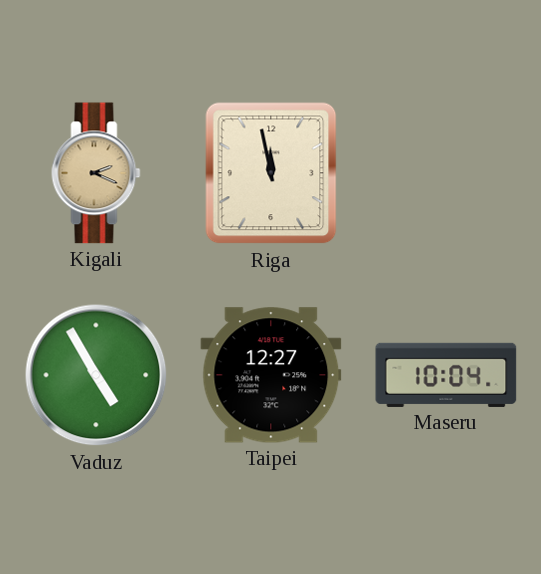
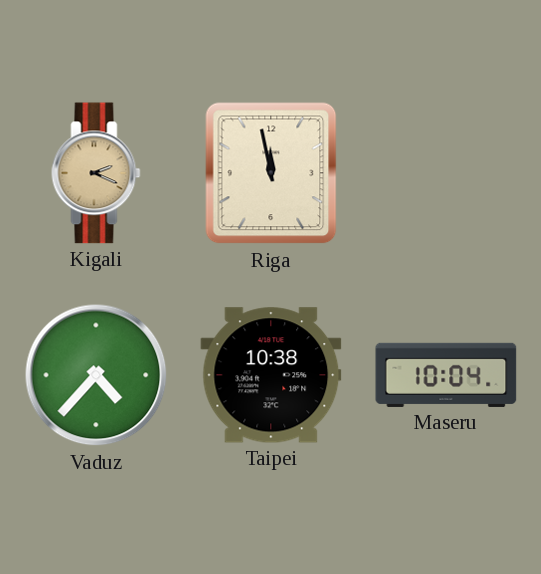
Vaduz: 4:55 -> 4:37
Taipei: 12:27 -> 10:38
